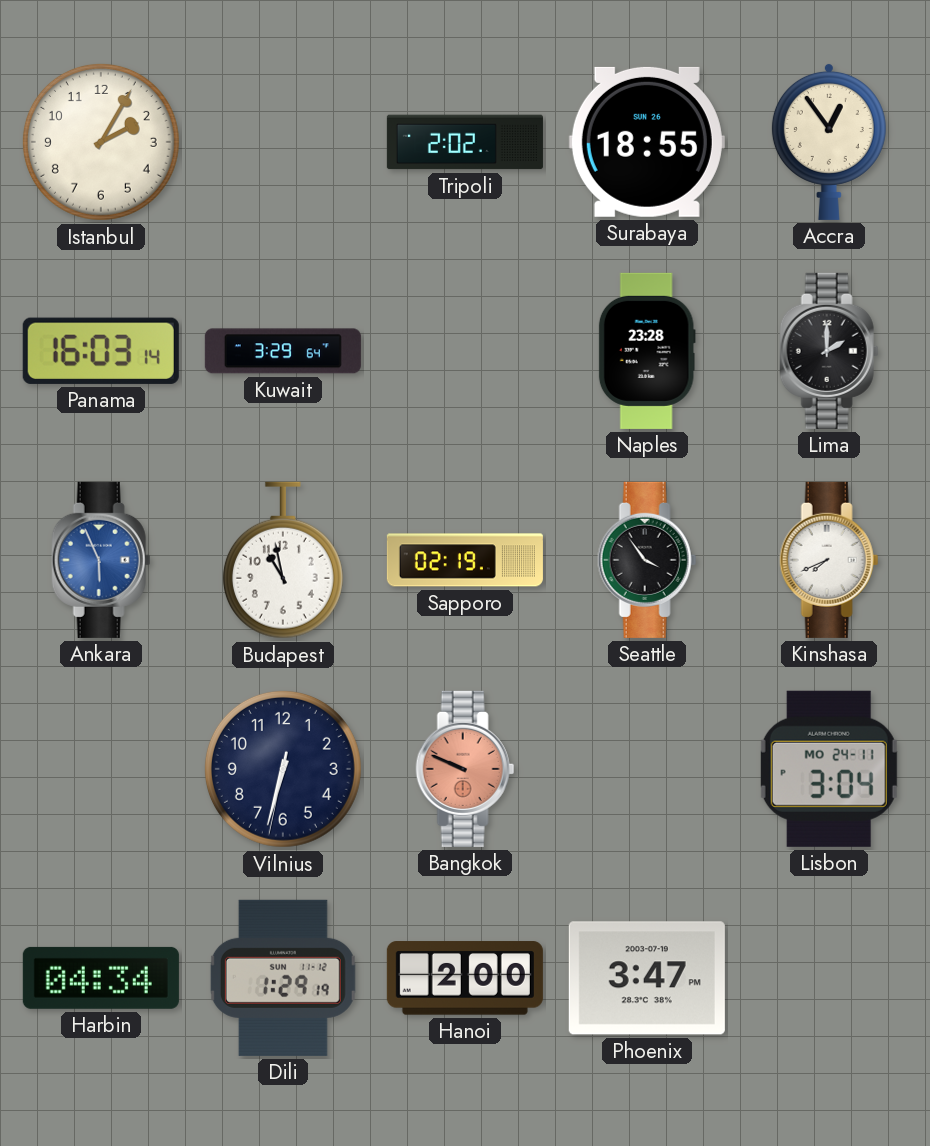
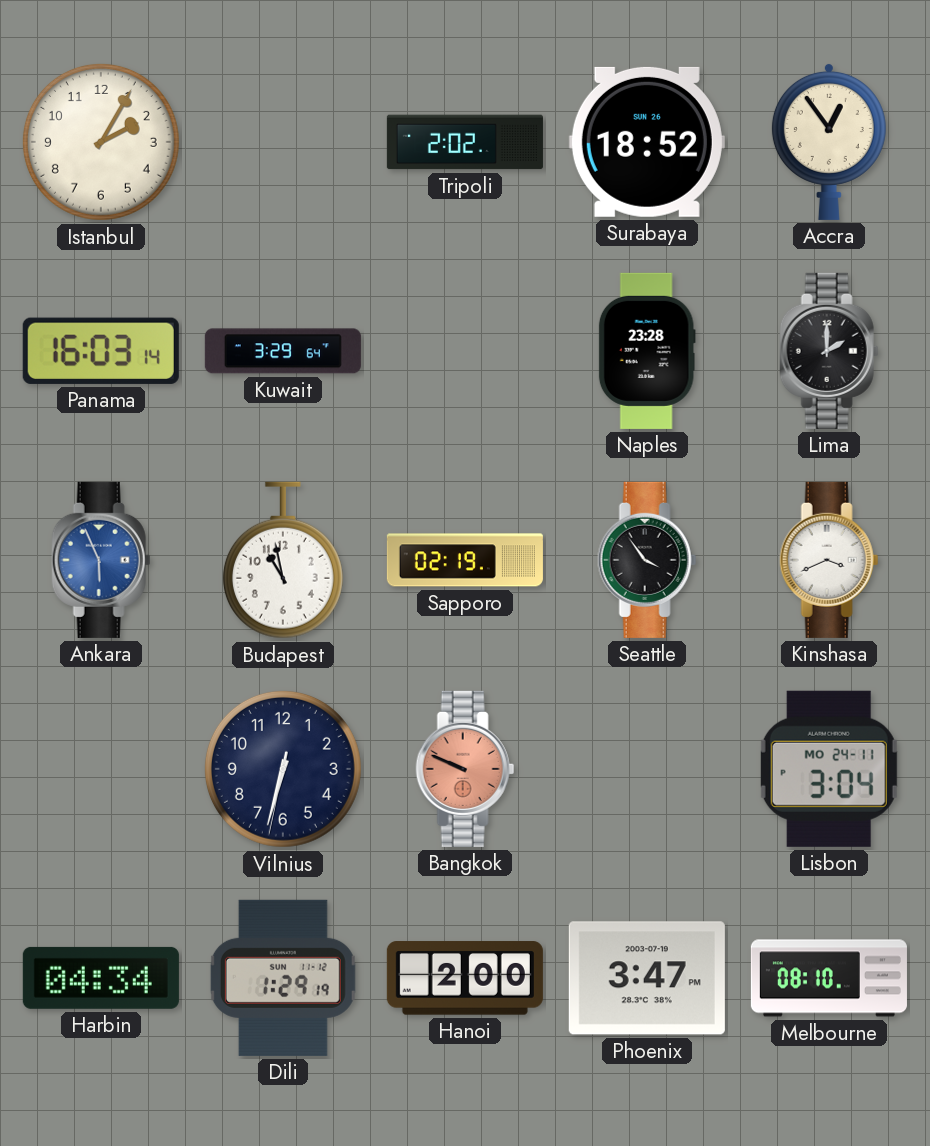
Surabaya: 18:55 -> 18:52
Kinshasa: 7:41 -> 3:41
Melbourne: none -> 08:10
